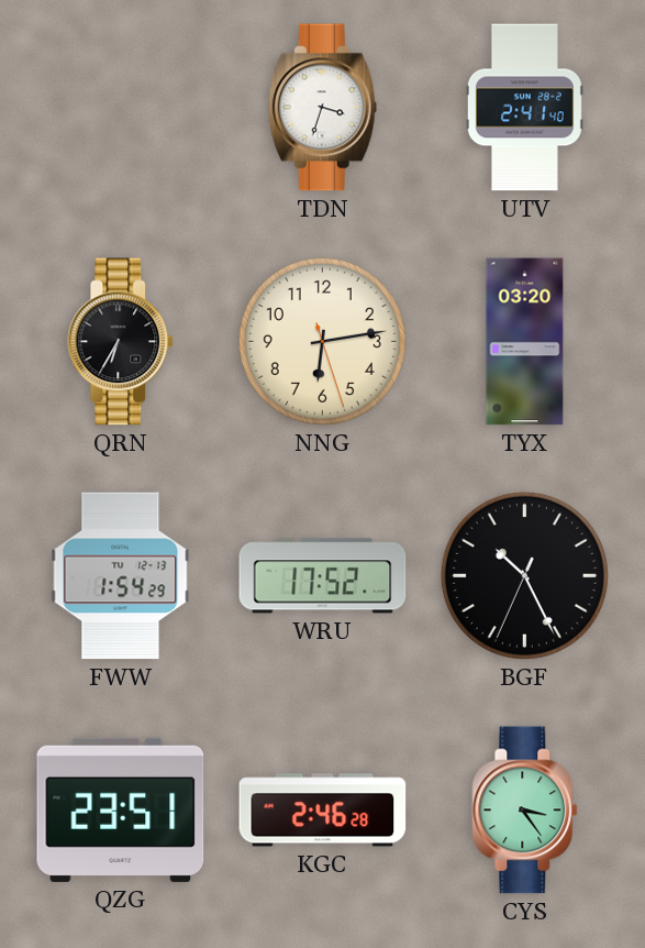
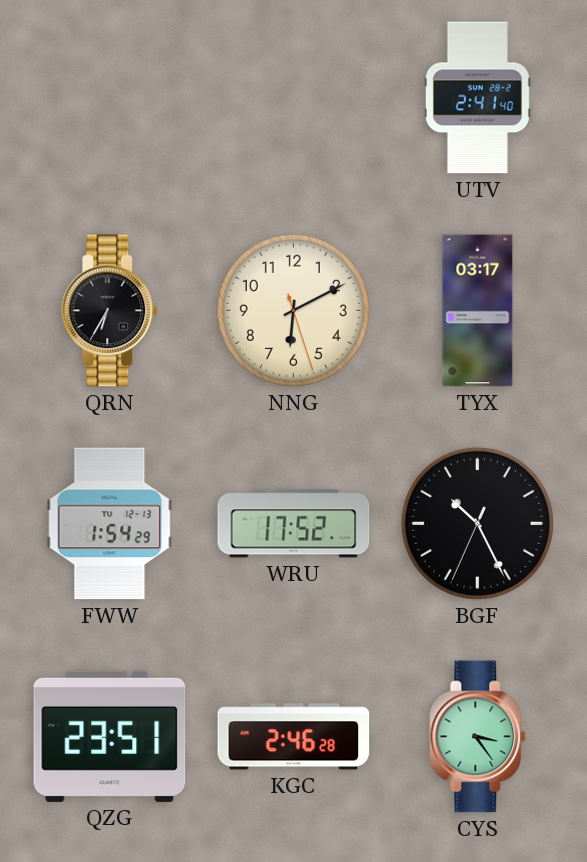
TDN: 3:33 -> none
NNG: 6:13 -> 6:10
TYX: 03:20 -> 03:17
